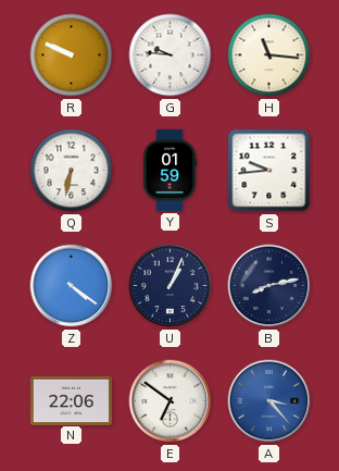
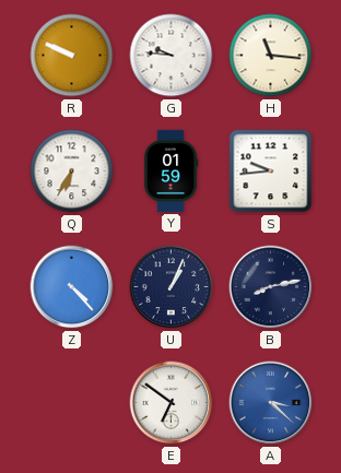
Q: 6:32 -> 6:35
Z: 4:21 -> 4:23
N: 22:06 -> none
A: 3:23 -> 3:22
